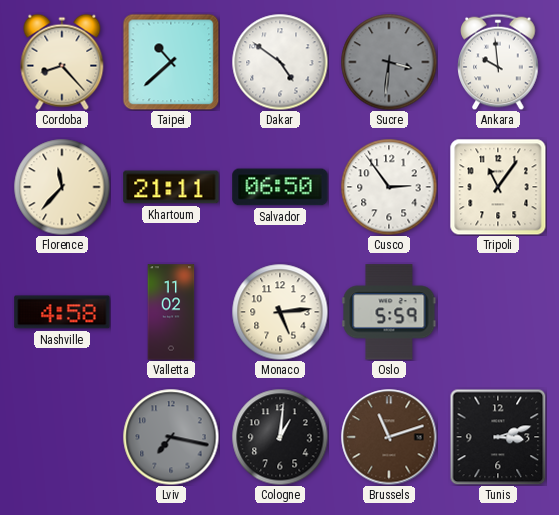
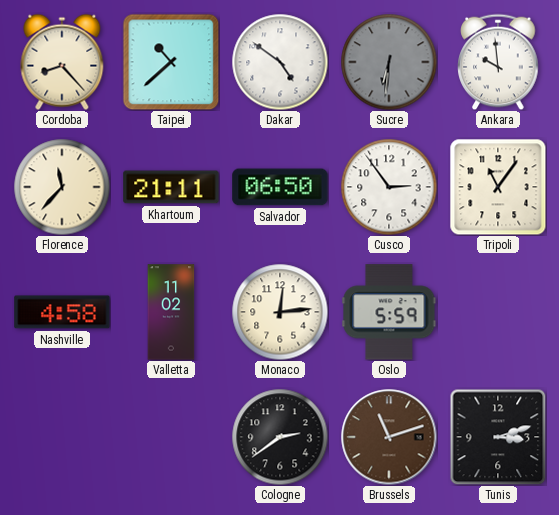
Sucre: 3:31 -> 6:31
Monaco: 5:14 -> 12:14
Lviv: 7:17 -> none
Cologne: 1:01 -> 2:39
